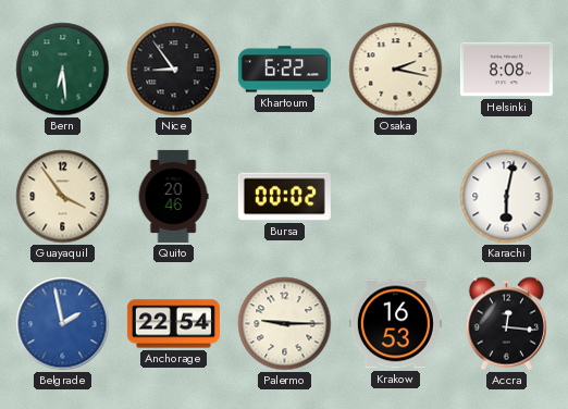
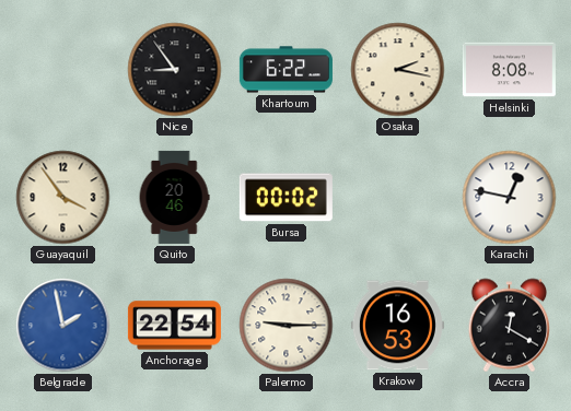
Bern: 6:29 -> none
Karachi: 6:02 -> 12:47
Accra: 12:16 -> 12:20
